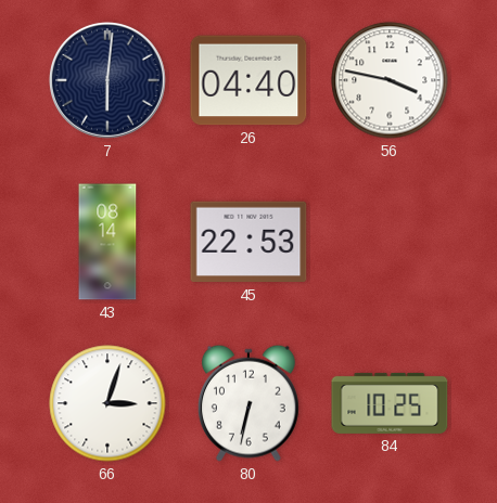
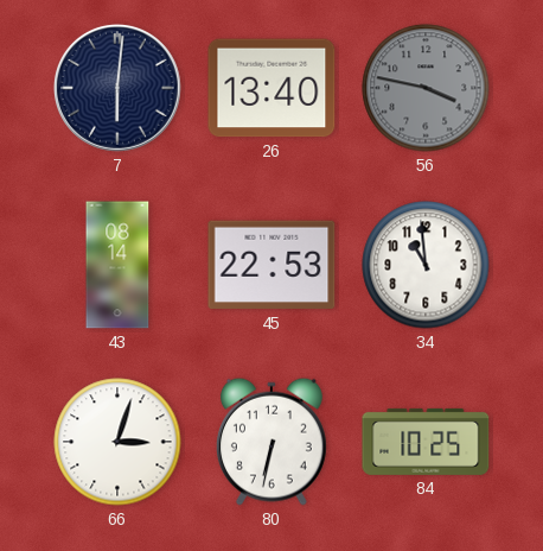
26: 04:40 -> 13:40
56 dial: white -> grey
34: none -> 10:59
